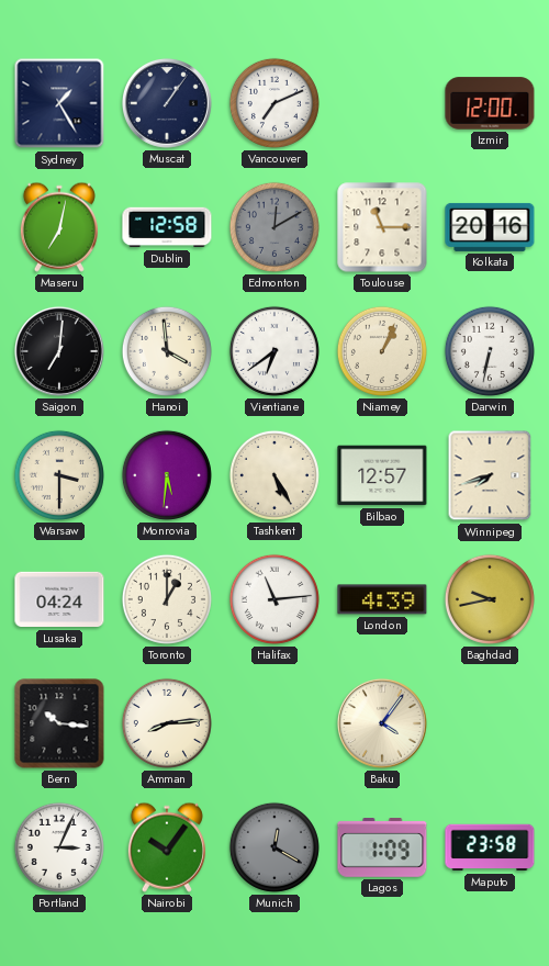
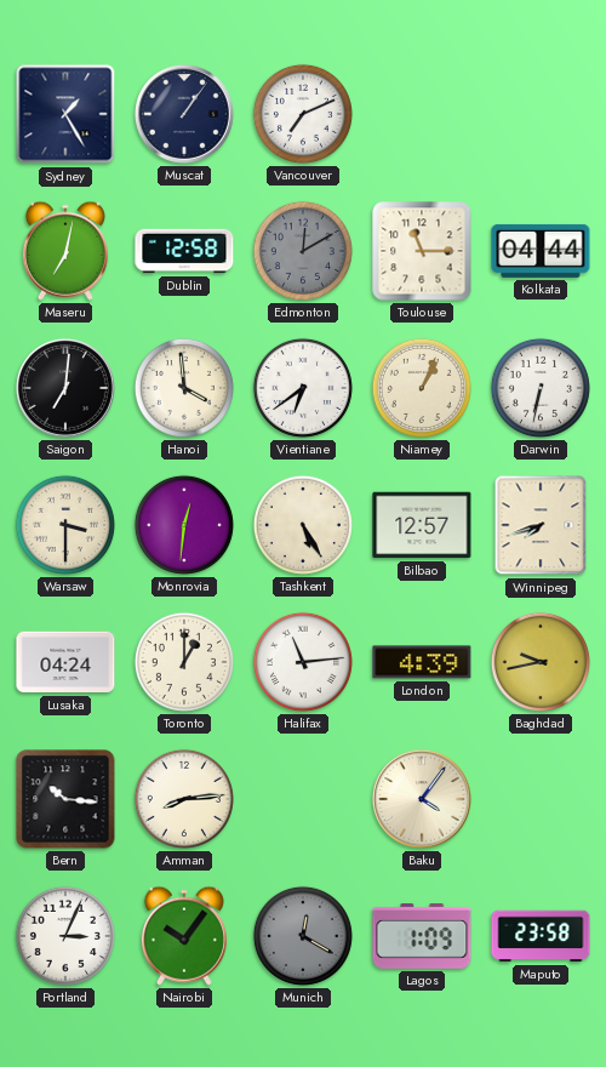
Izmir: 12:00 -> none
Kolkata: 20:16 -> 04:44
Monrovia: 5:31 -> 12:31
